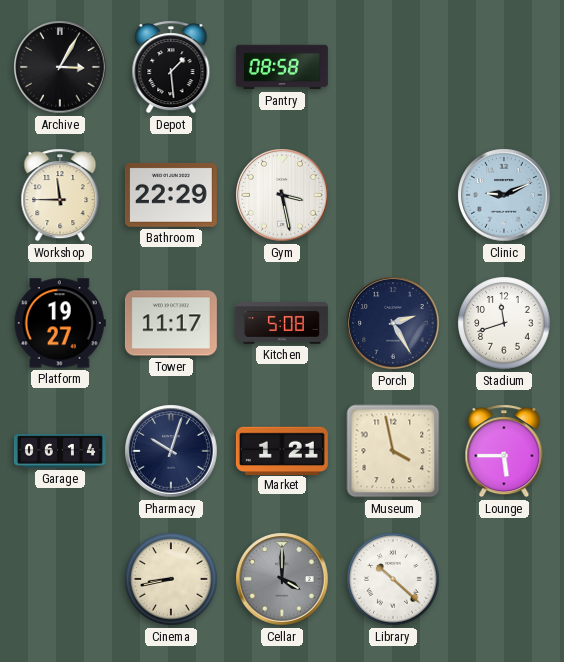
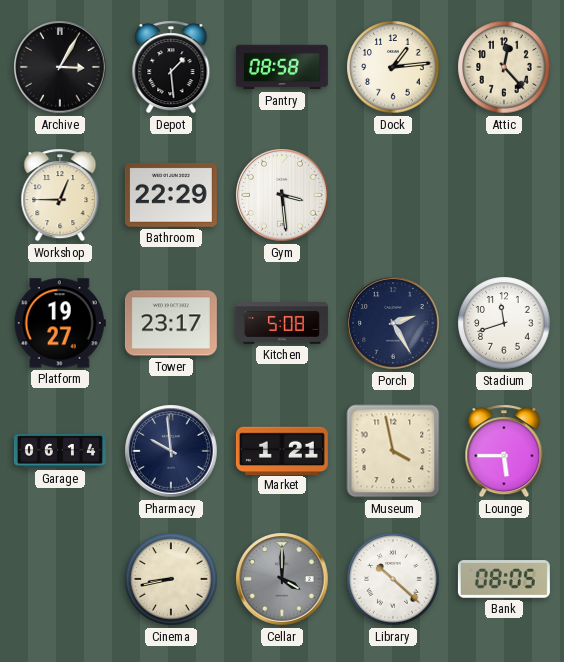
Dock: none -> 1:14
Attic: none -> 12:23
Workshop: 11:45 -> 12:45
Gym: 3:28 -> 3:29
Clinic: 9:11 -> none
Tower: 11:17 -> 23:17
Pharmacy: 10:03 -> 9:59
Bank: none -> 08:05
